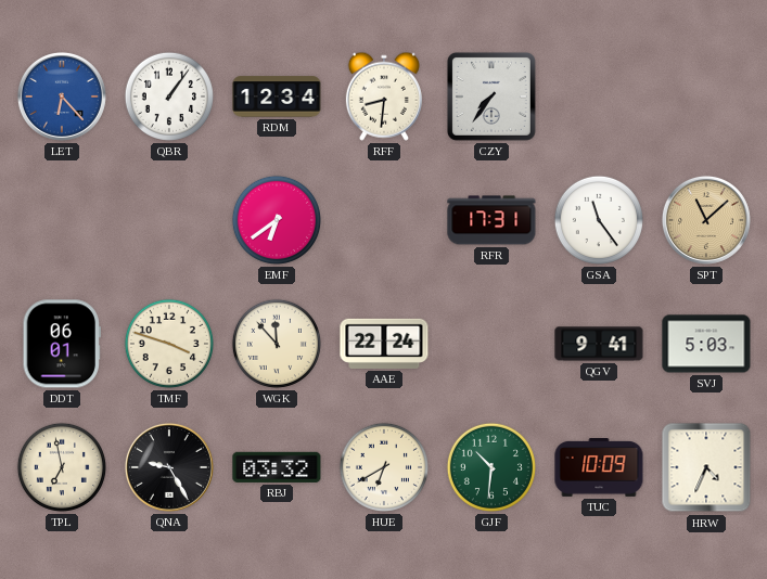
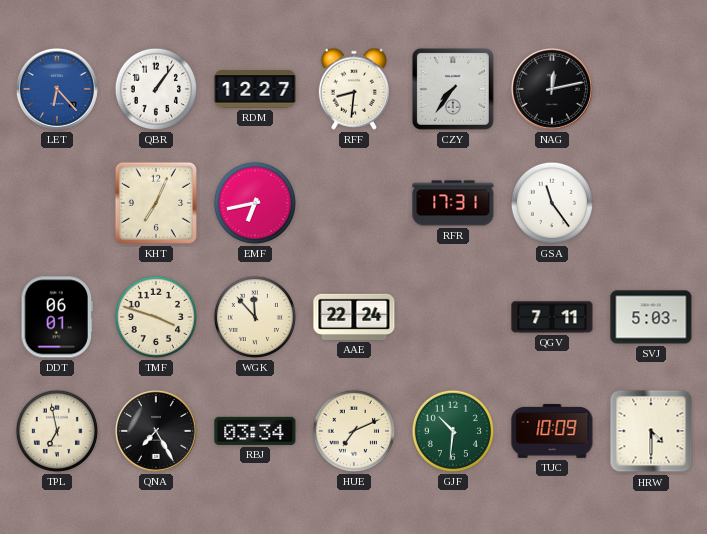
RDM: 12:34 -> 12:27
NAG: none -> 12:13
KHT: none -> 7:04
EMF: 6:39 -> 6:43
SPT: 11:08 -> none
QGV: 9:41 -> 7:11
QNA: 9:25 -> 7:25
RBJ: 03:32 -> 03:34
HUE: 6:40 -> 7:11
HRW: 4:34 -> 4:30
